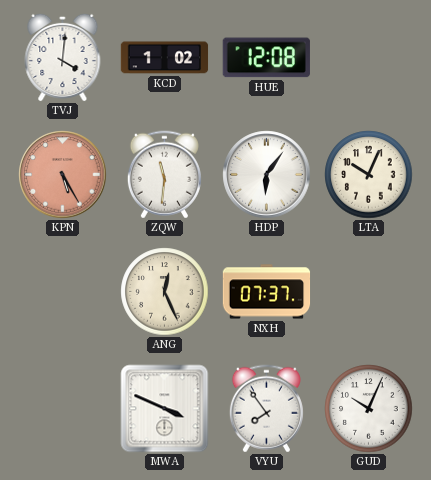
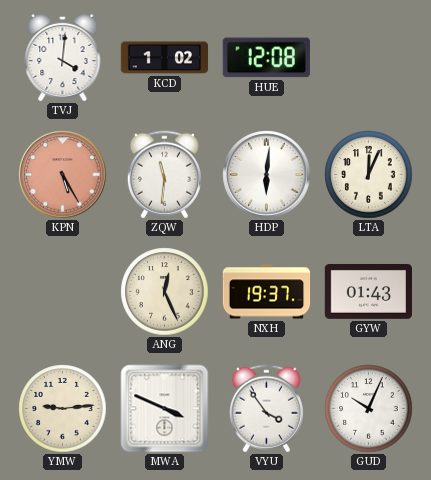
HDP: 6:06 -> 6:01
LTA: 10:04 -> 12:04
NXH: 07:37 -> 19:37
GYW: none -> 01:43
YMW: none -> 9:14
VYU: 7:54 -> 3:54
